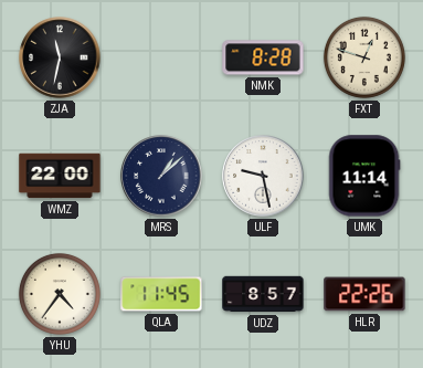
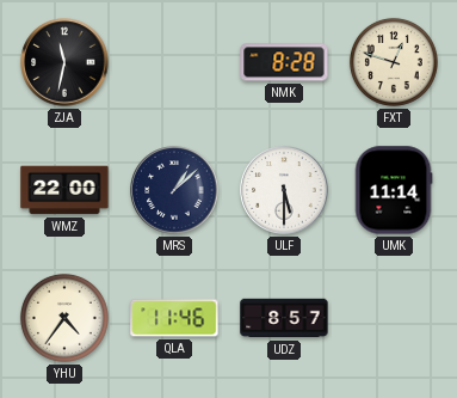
ULF: 9:28 -> 5:30
QLA: 11:45 -> 11:46
HLR: 22:26 -> none
